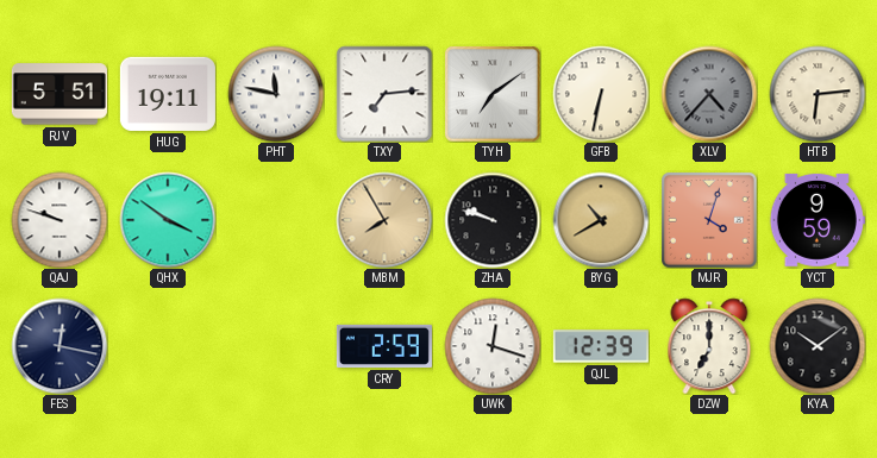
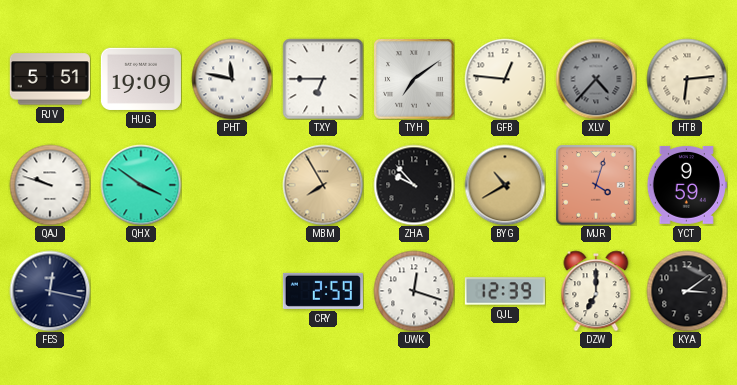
HUG: 19:11 -> 19:09
TXY: 7:14 -> 6:45
GFB: 6:32 -> 12:46
ZHA: 9:48 -> 9:53
KYA: 10:09 -> 3:09
